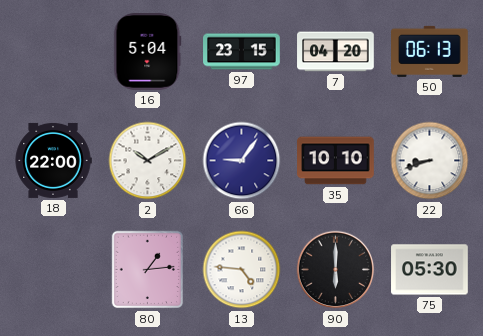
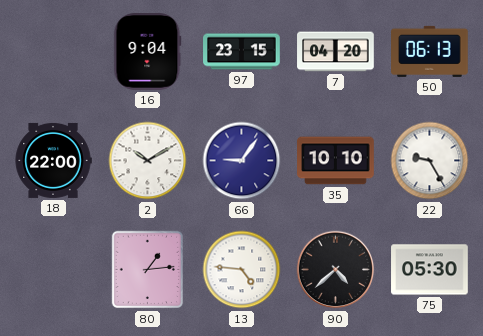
16: 5:04 -> 9:04
22: 8:42 -> 9:25
90: 6:00 -> 4:38
